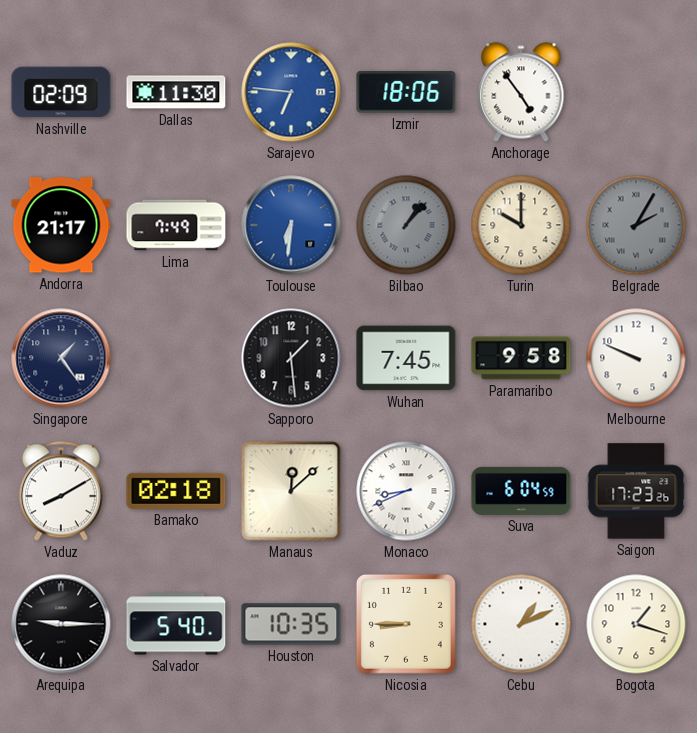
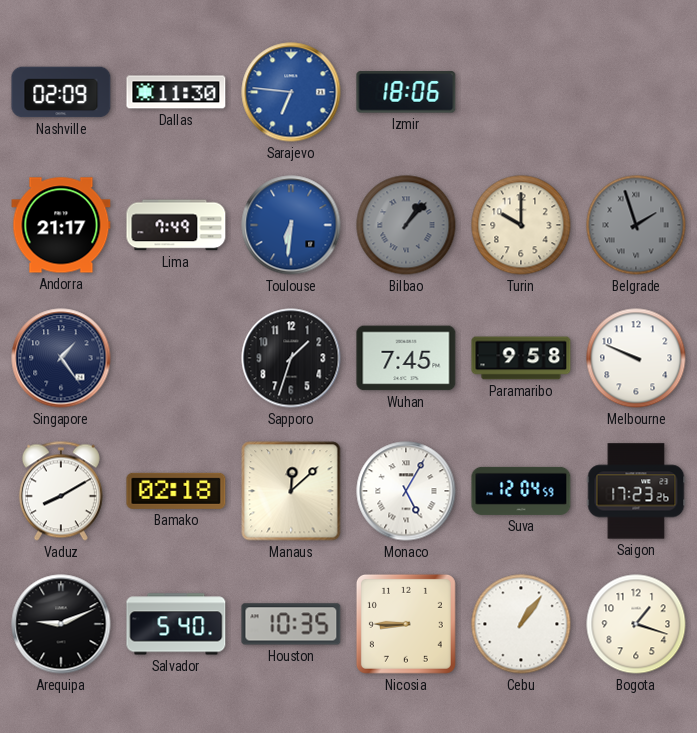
Anchorage: 4:54 -> none
Belgrade: 2:05 -> 1:57
Sapporo: 1:29 -> 1:33
Monaco: 8:41 -> 5:05
Suva: 6:04 -> 12:04
Arequipa: 9:15 -> 9:11
Cebu: 1:11 -> 1:06
